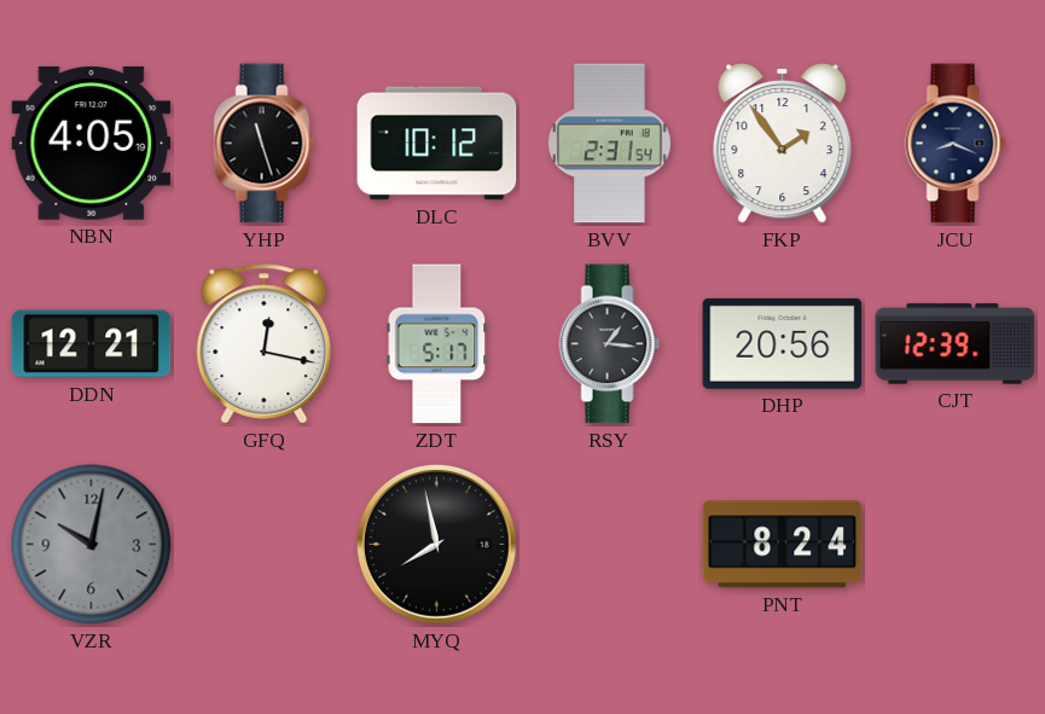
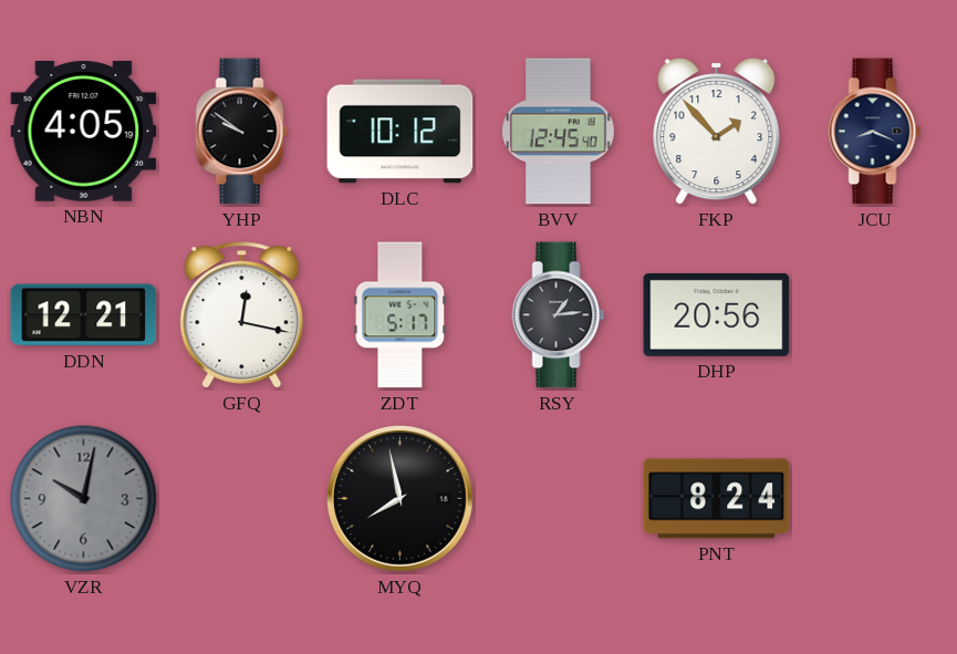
YHP: 11:27 -> 9:51
BVV: 2:31 -> 12:45
FKP: 1:54 -> 1:53
RSY: 1:16 -> 1:14
CJT: 12:39 -> none
